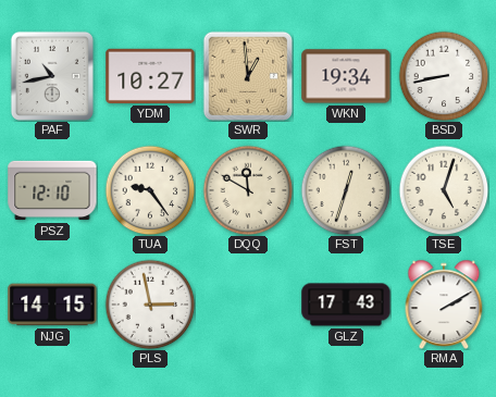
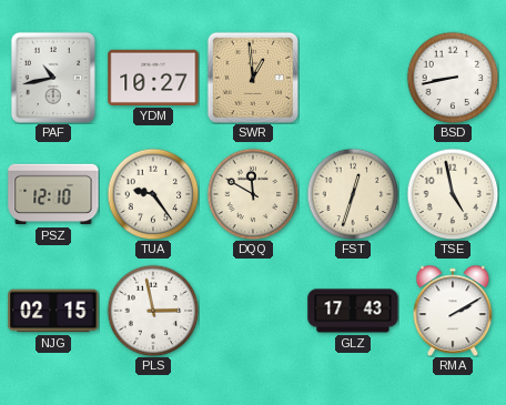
WKN: 19:34 -> none
TSE: 5:03 -> 4:58
NJG: 14:15 -> 02:15
